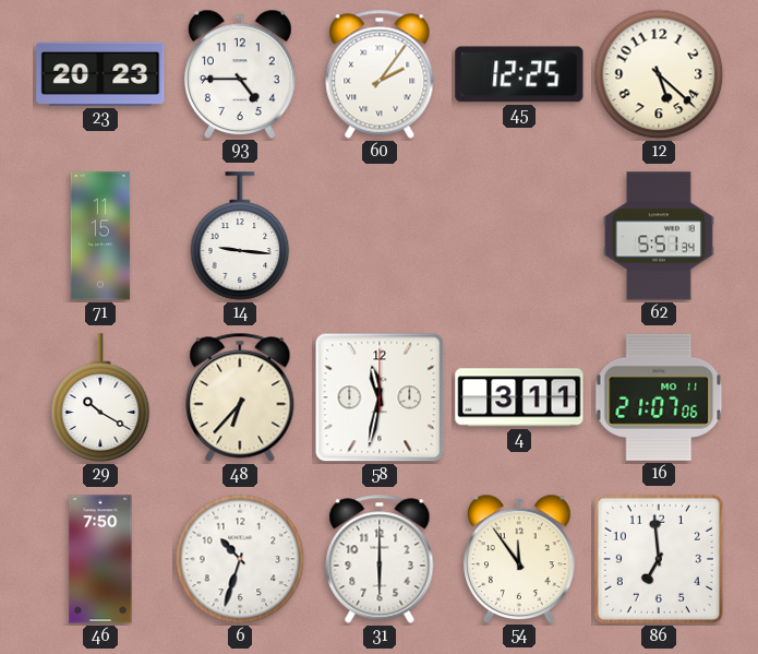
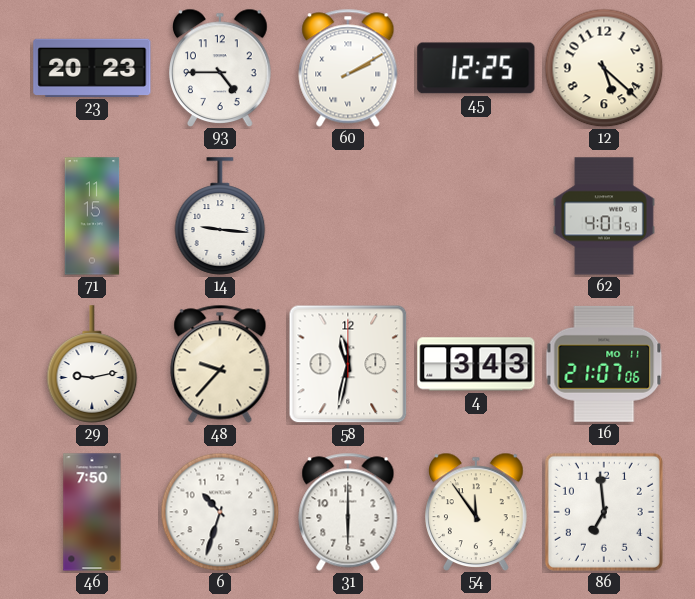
60: 2:06 -> 2:10
62: 5:51 -> 4:01
29: 10:20 -> 9:13
48: 6:37 -> 9:37
4: 3:11 -> 3:43
